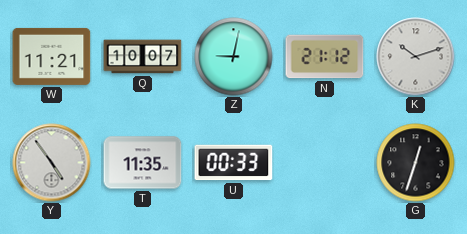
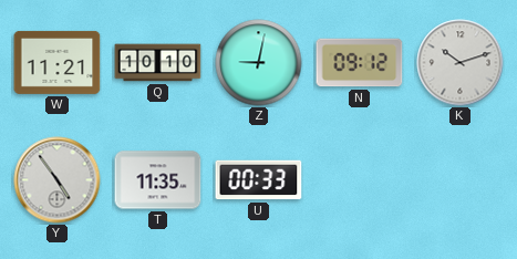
Q: 10:07 -> 10:10
N: 21:12 -> 09:12
G: 12:33 -> none
